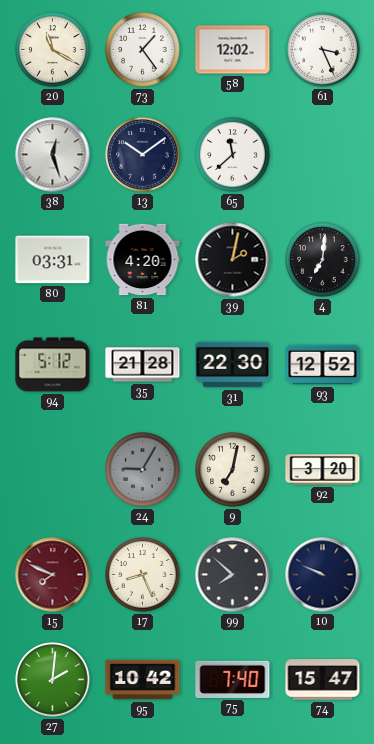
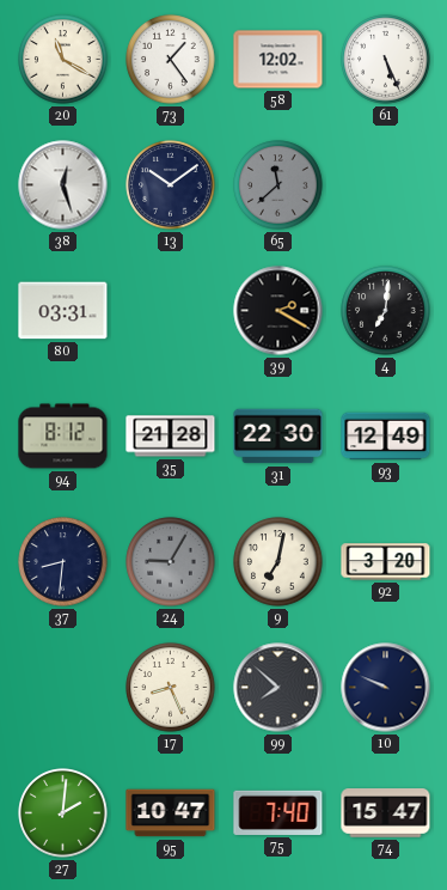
61: 3:26 -> 5:26
65 dial: white -> grey
81: 4:20 -> none
39: 2:02 -> 2:20
94: 5:12 -> 8:12
93: 12:52 -> 12:49
37: none -> 8:31
15: 7:49 -> none
95: 10:42 -> 10:47
